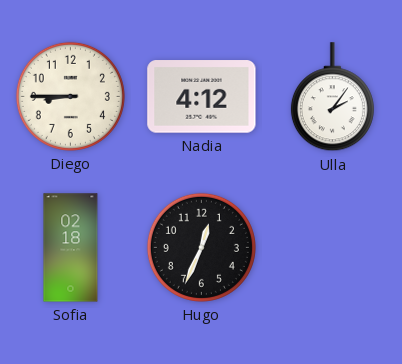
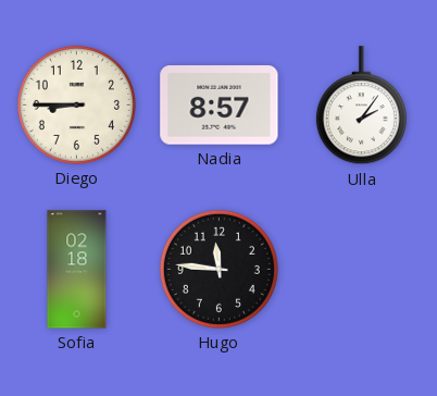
Nadia: 4:12 -> 8:57
Hugo: 12:34 -> 11:46
